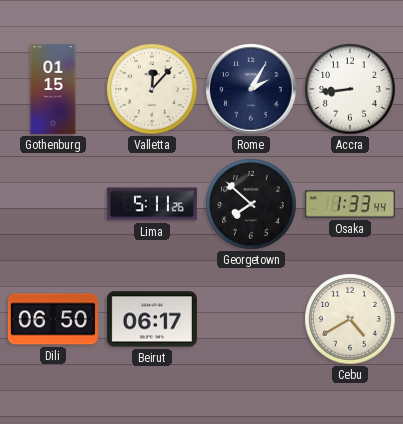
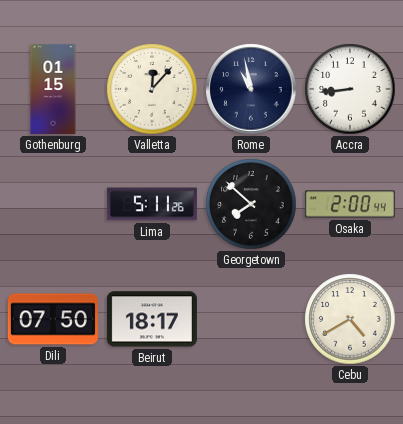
Rome: 2:05 -> 10:58
Osaka: 1:33 -> 2:00
Dili: 06:50 -> 07:50
Beirut: 06:17 -> 18:17
